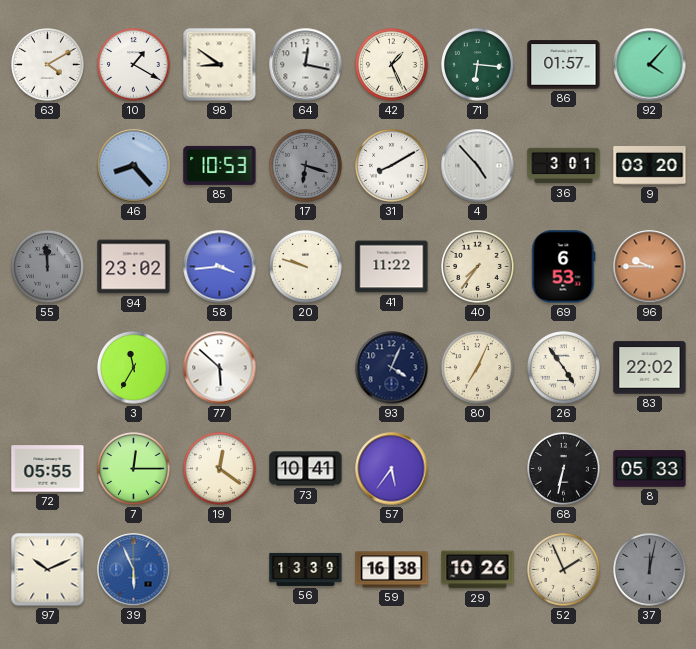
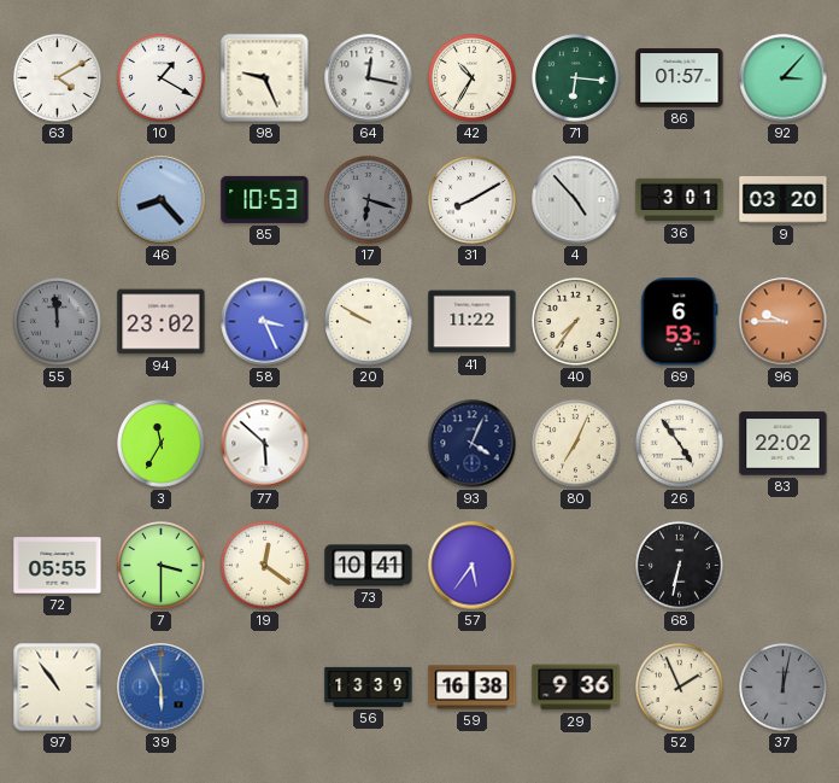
98: 8:51 -> 9:26
42: 1:26 -> 10:35
92: 4:07 -> 3:07
58: 3:44 -> 3:26
20: 9:48 -> 9:50
7: 12:15 -> 3:30
8: 05:33 -> none
97: 10:11 -> 10:54
29: 10:26 -> 9:36
